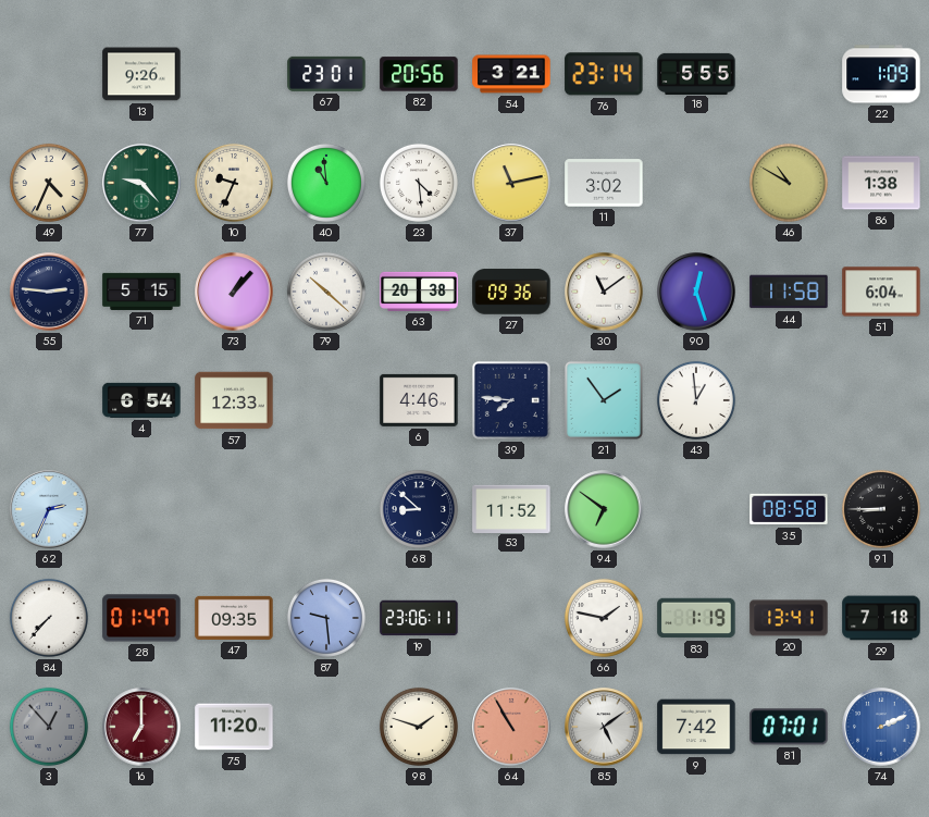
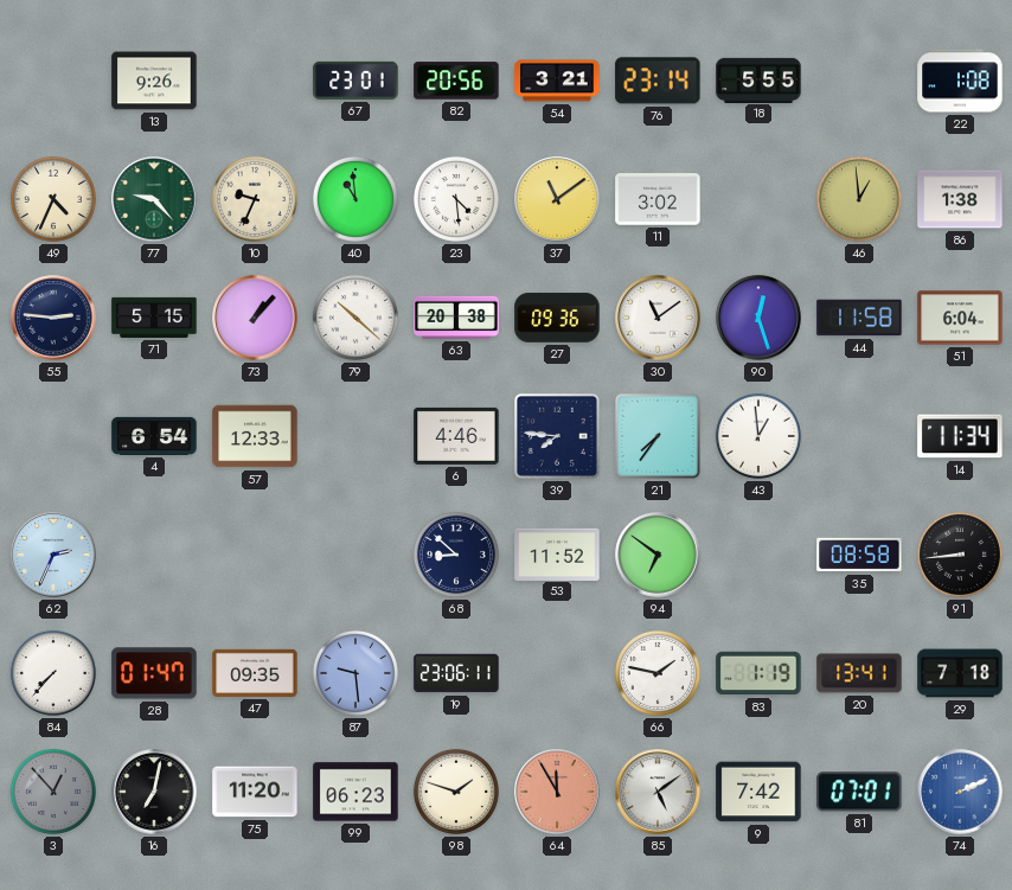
22: 1:09 -> 1:08
37: 11:13 -> 11:09
46: 10:50 -> 12:59
21: 1:54 -> 7:36
14: none -> 11:34
91: 8:45 -> 8:44
16: 7:00 -> 7:02
16 dial: burgundy -> black
99: none -> 06:23
64: 10:55 -> 11:55
